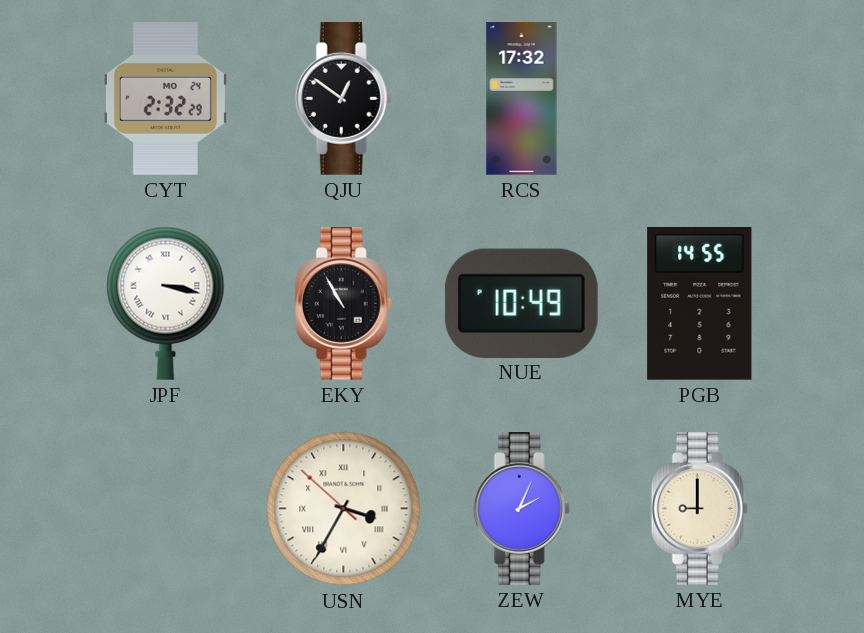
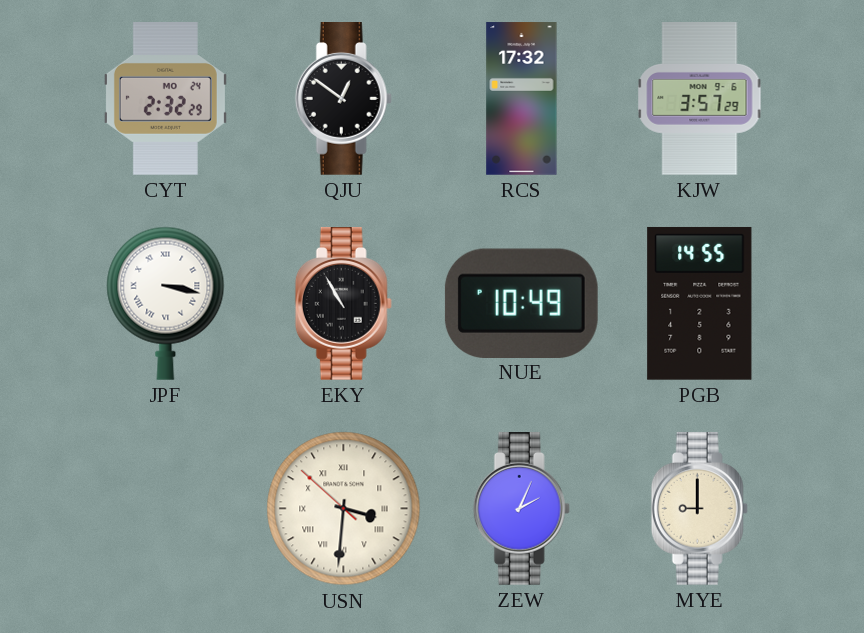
KJW: none -> 3:57
USN: 3:34 -> 3:30
